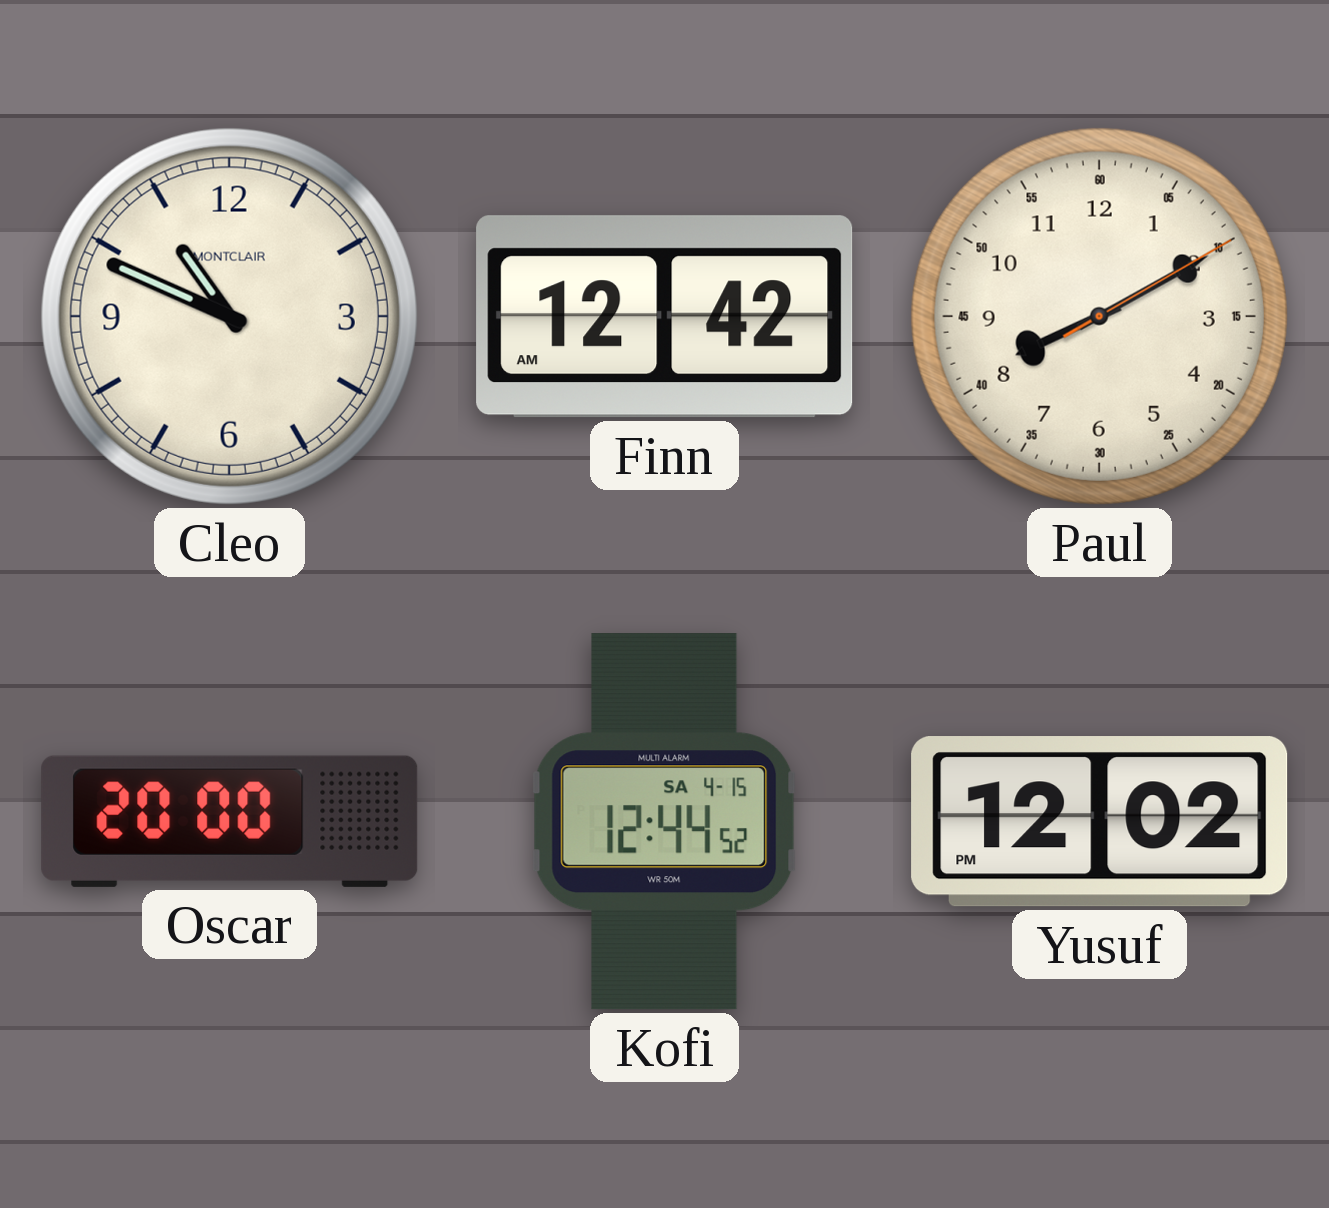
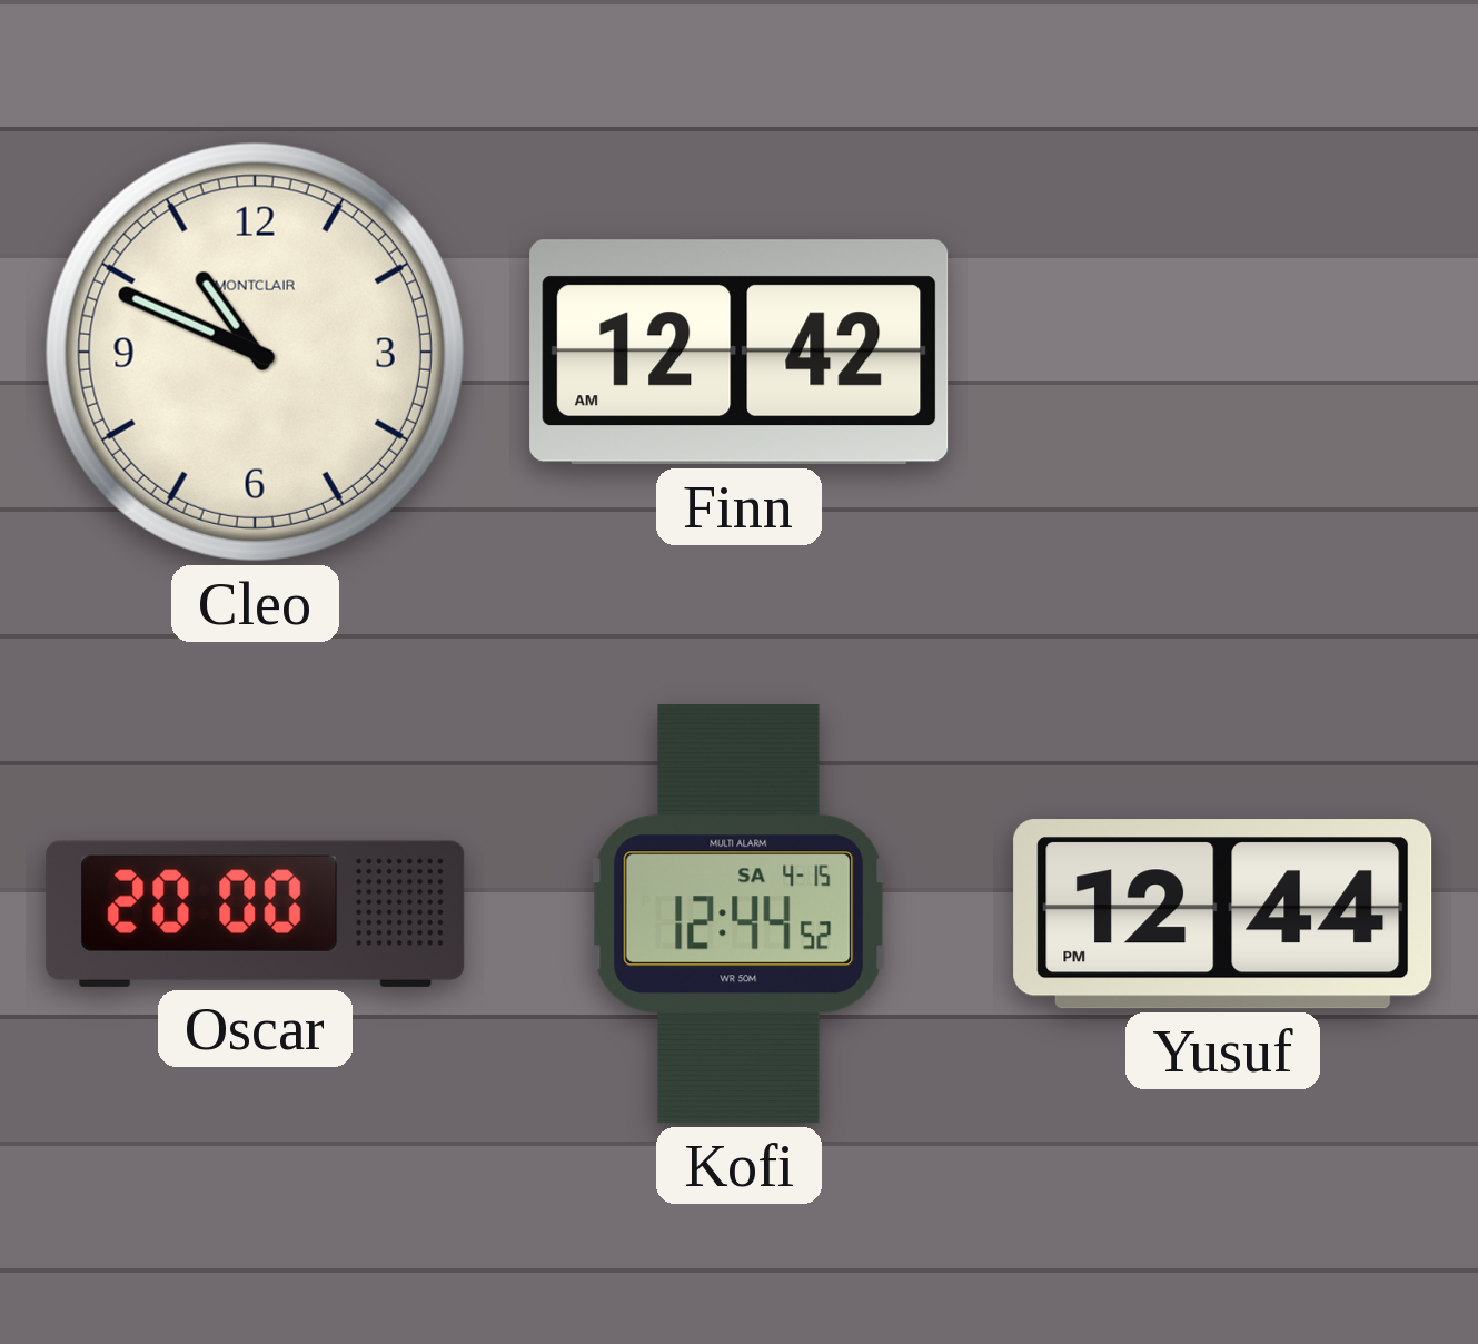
Paul: 8:10 -> none
Yusuf: 12:02 -> 12:44
